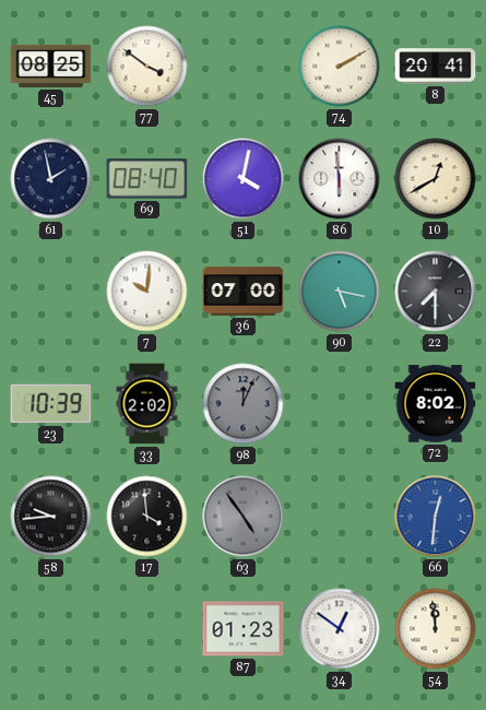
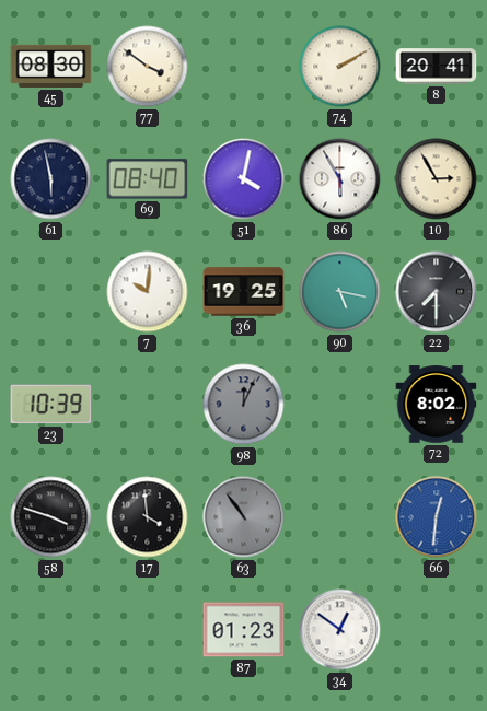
45: 08:25 -> 08:30
61: 1:58 -> 5:58
86: 5:59 -> 5:55
10: 12:40 -> 2:55
36: 07:00 -> 19:25
33: 2:02 -> none
58: 9:44 -> 3:48
63: 4:54 -> 10:54
54: 11:59 -> none
